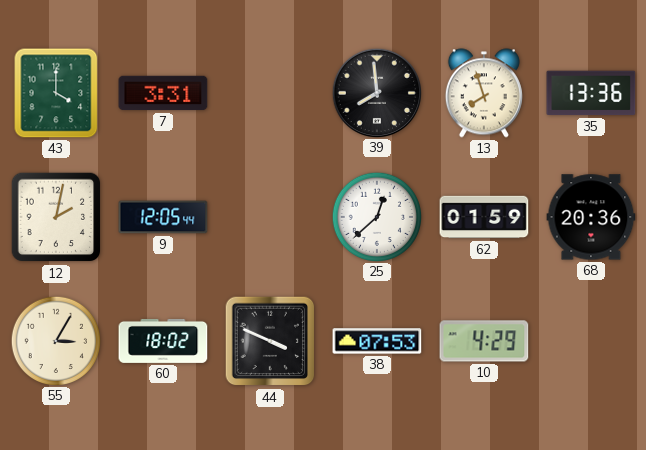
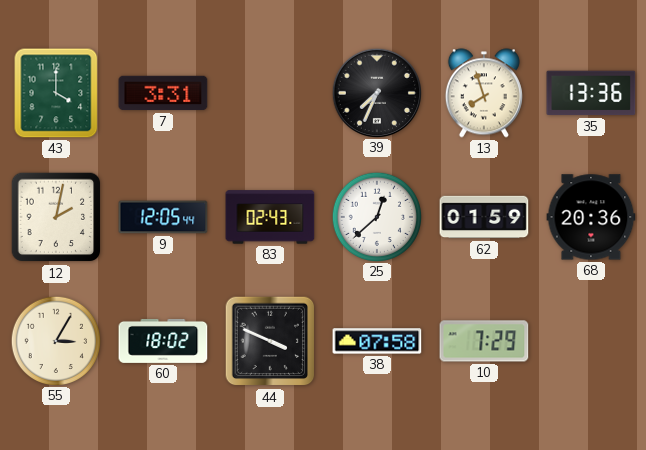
39: 7:59 -> 7:34
83: none -> 02:43
38: 07:53 -> 07:58
10: 4:29 -> 7:29
